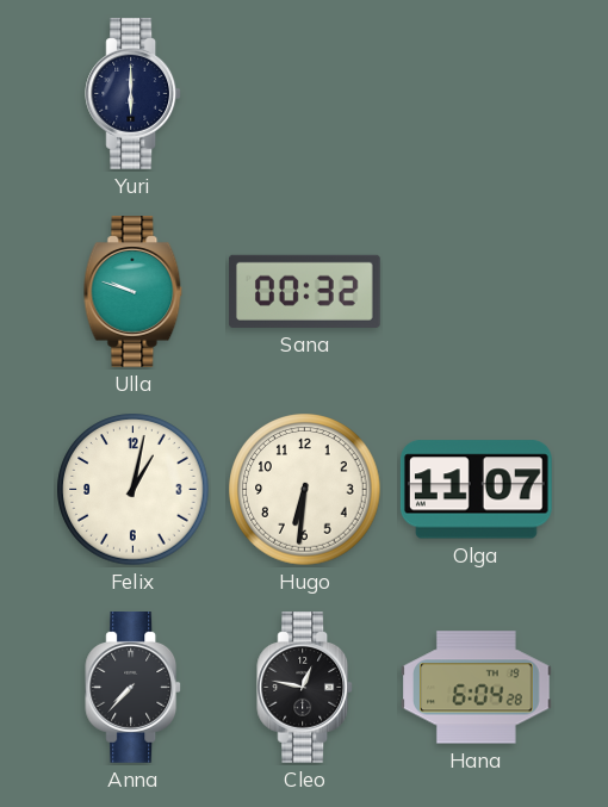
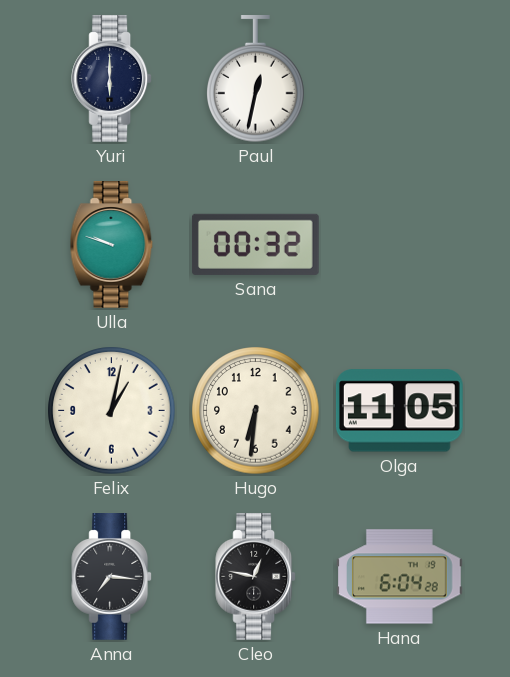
Paul: none -> 12:32
Olga: 11:07 -> 11:05
Anna: 7:37 -> 7:16
